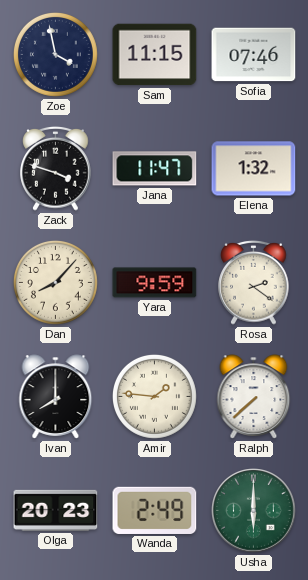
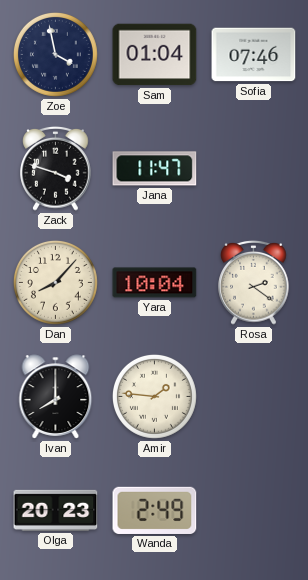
Sam: 11:15 -> 01:04
Elena: 1:32 -> none
Yara: 9:59 -> 10:04
Ralph: 7:38 -> none
Usha: 6:00 -> none
